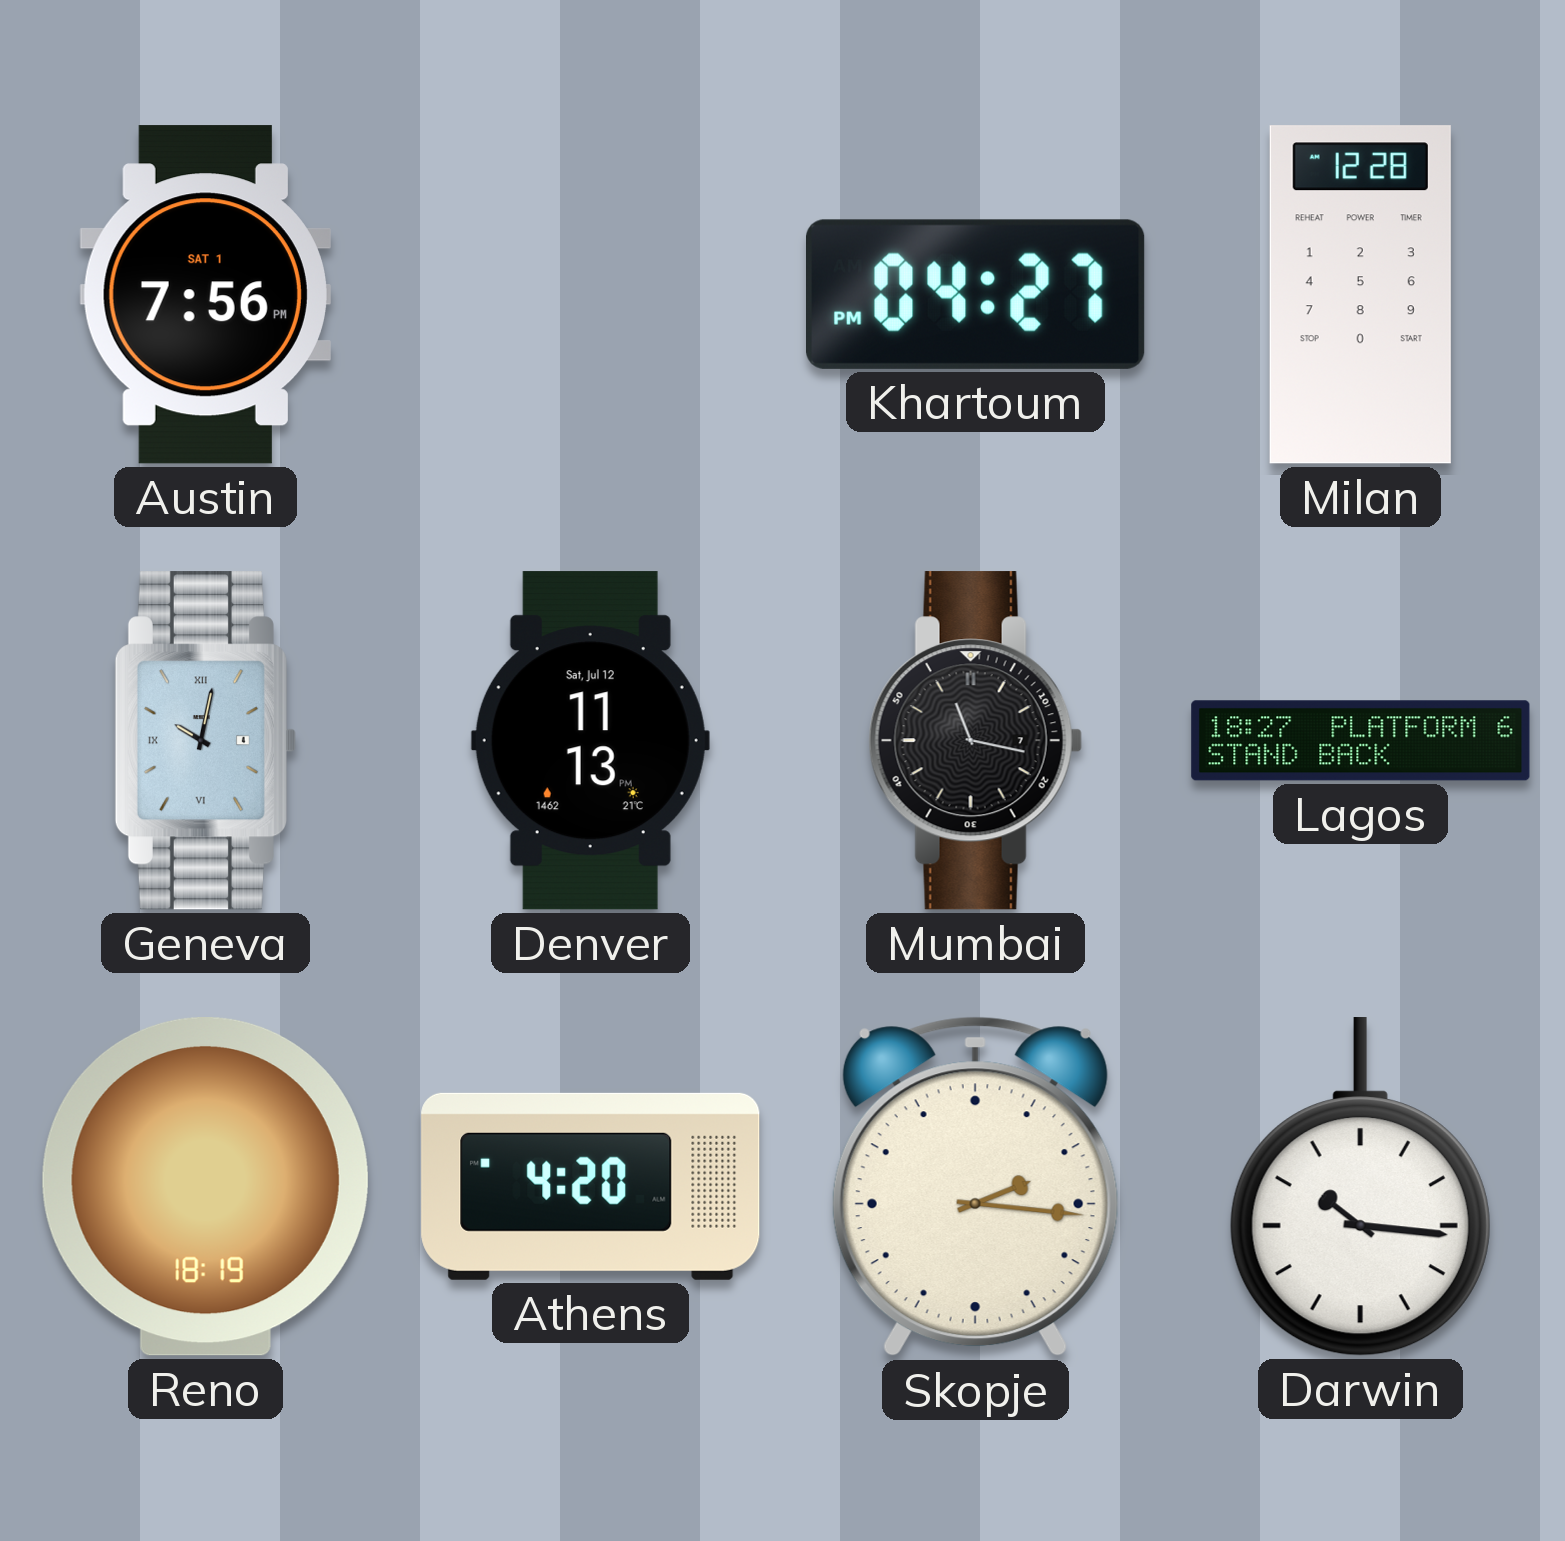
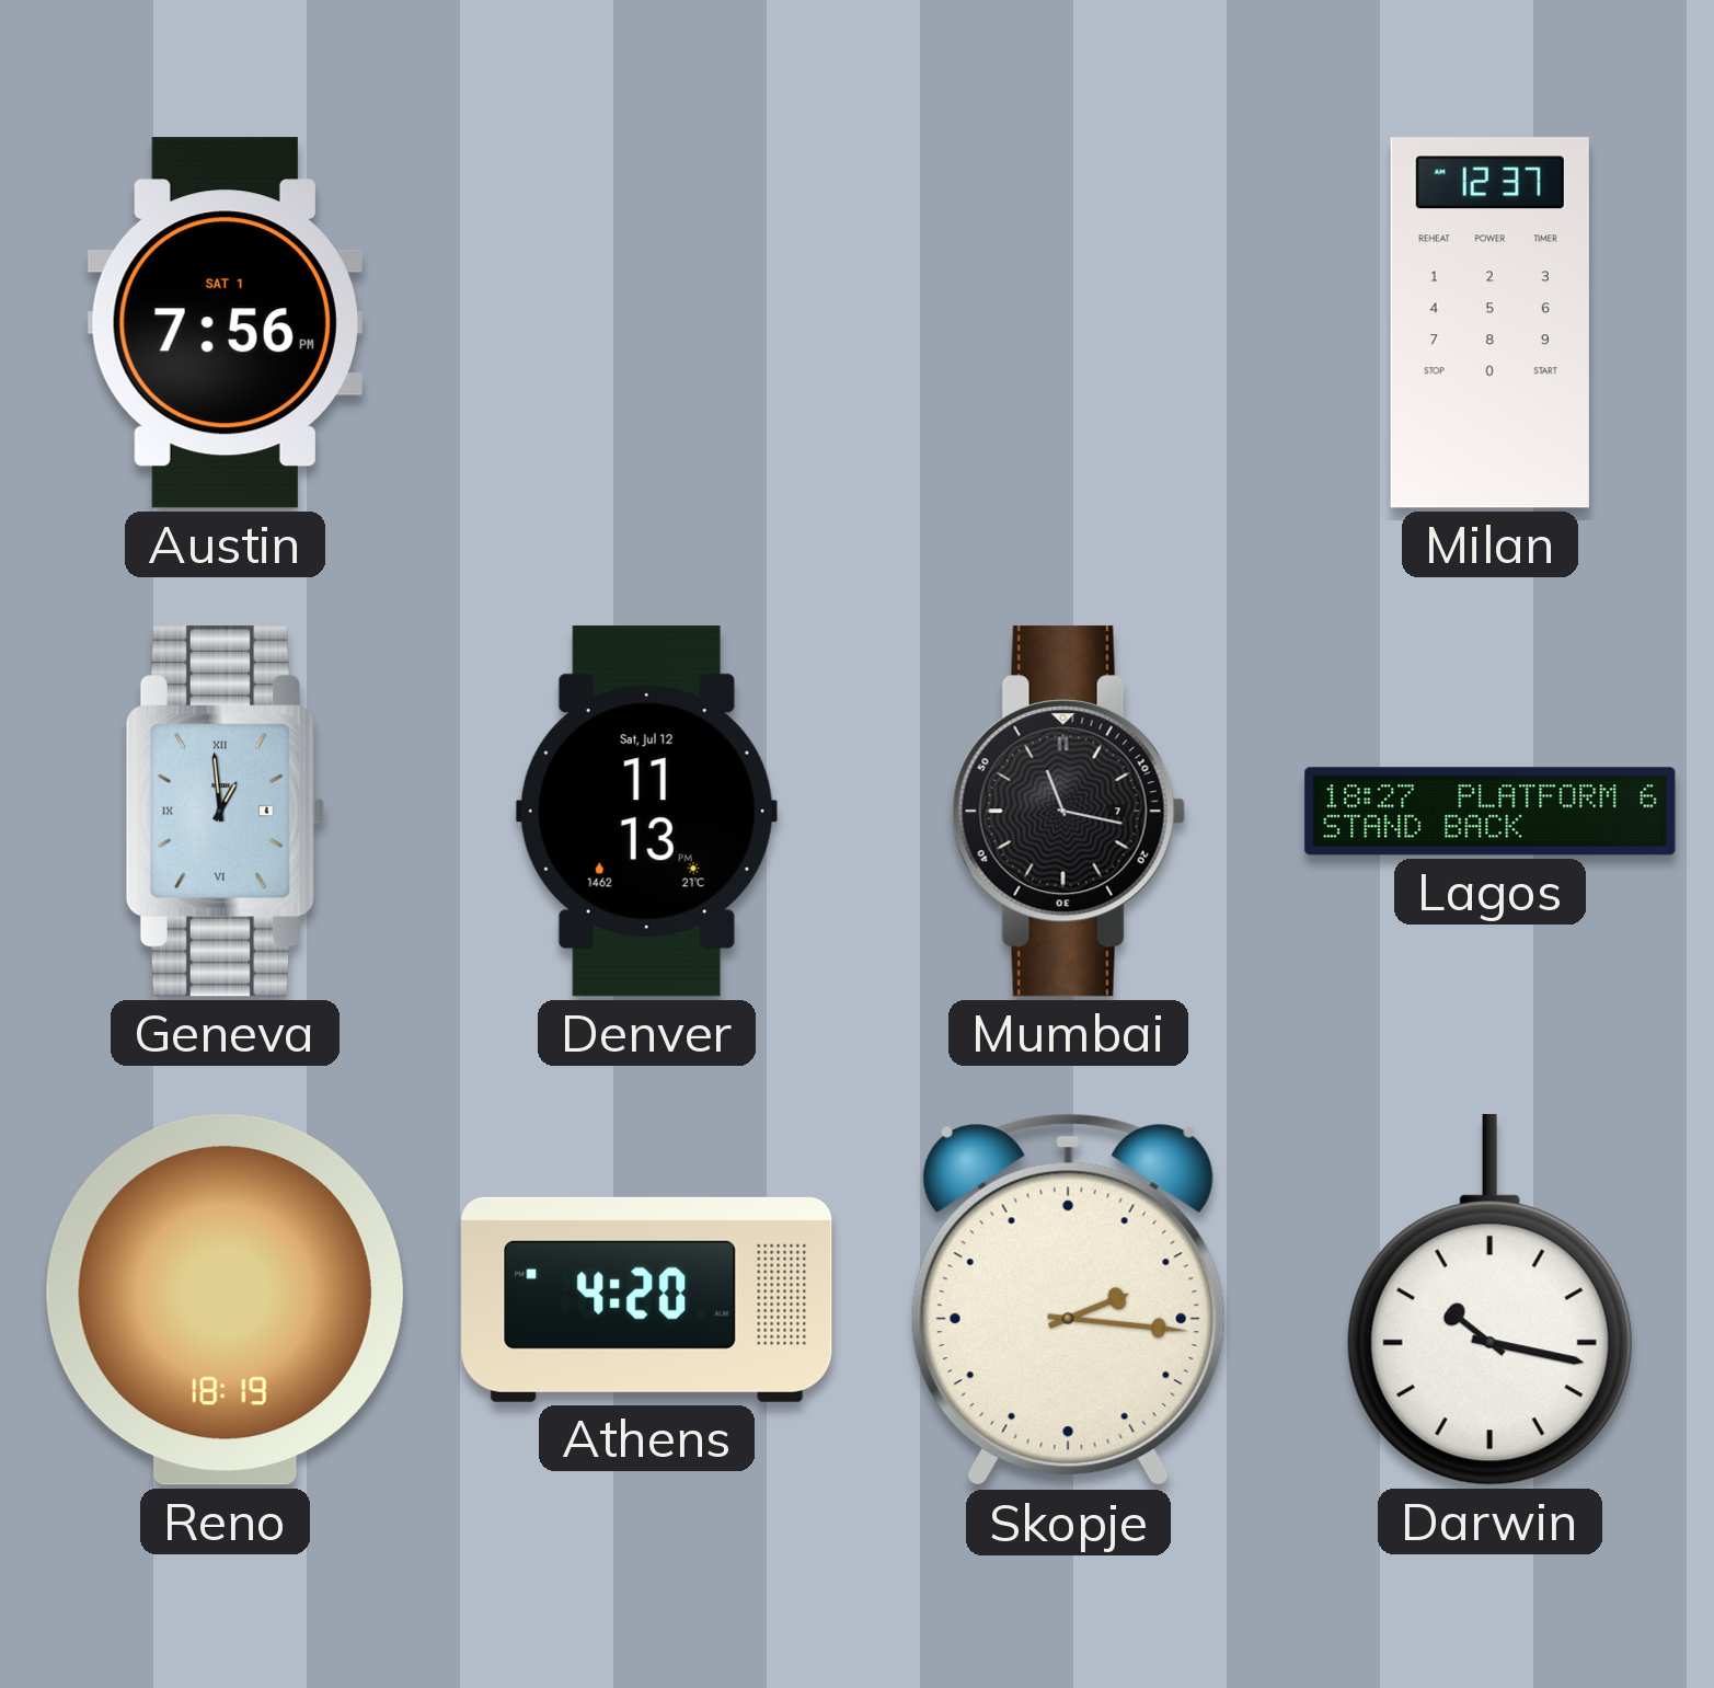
Khartoum: 04:27 -> none
Milan: 12:28 -> 12:37
Geneva: 10:02 -> 12:59
Darwin: 10:16 -> 10:17
